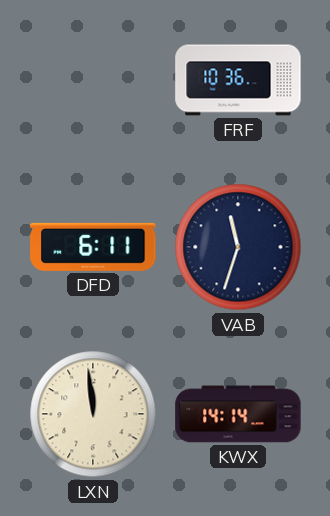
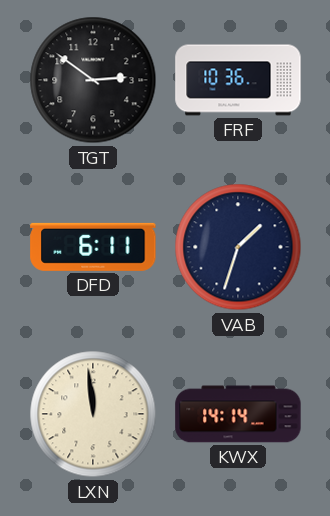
TGT: none -> 2:51
VAB: 11:33 -> 1:33
